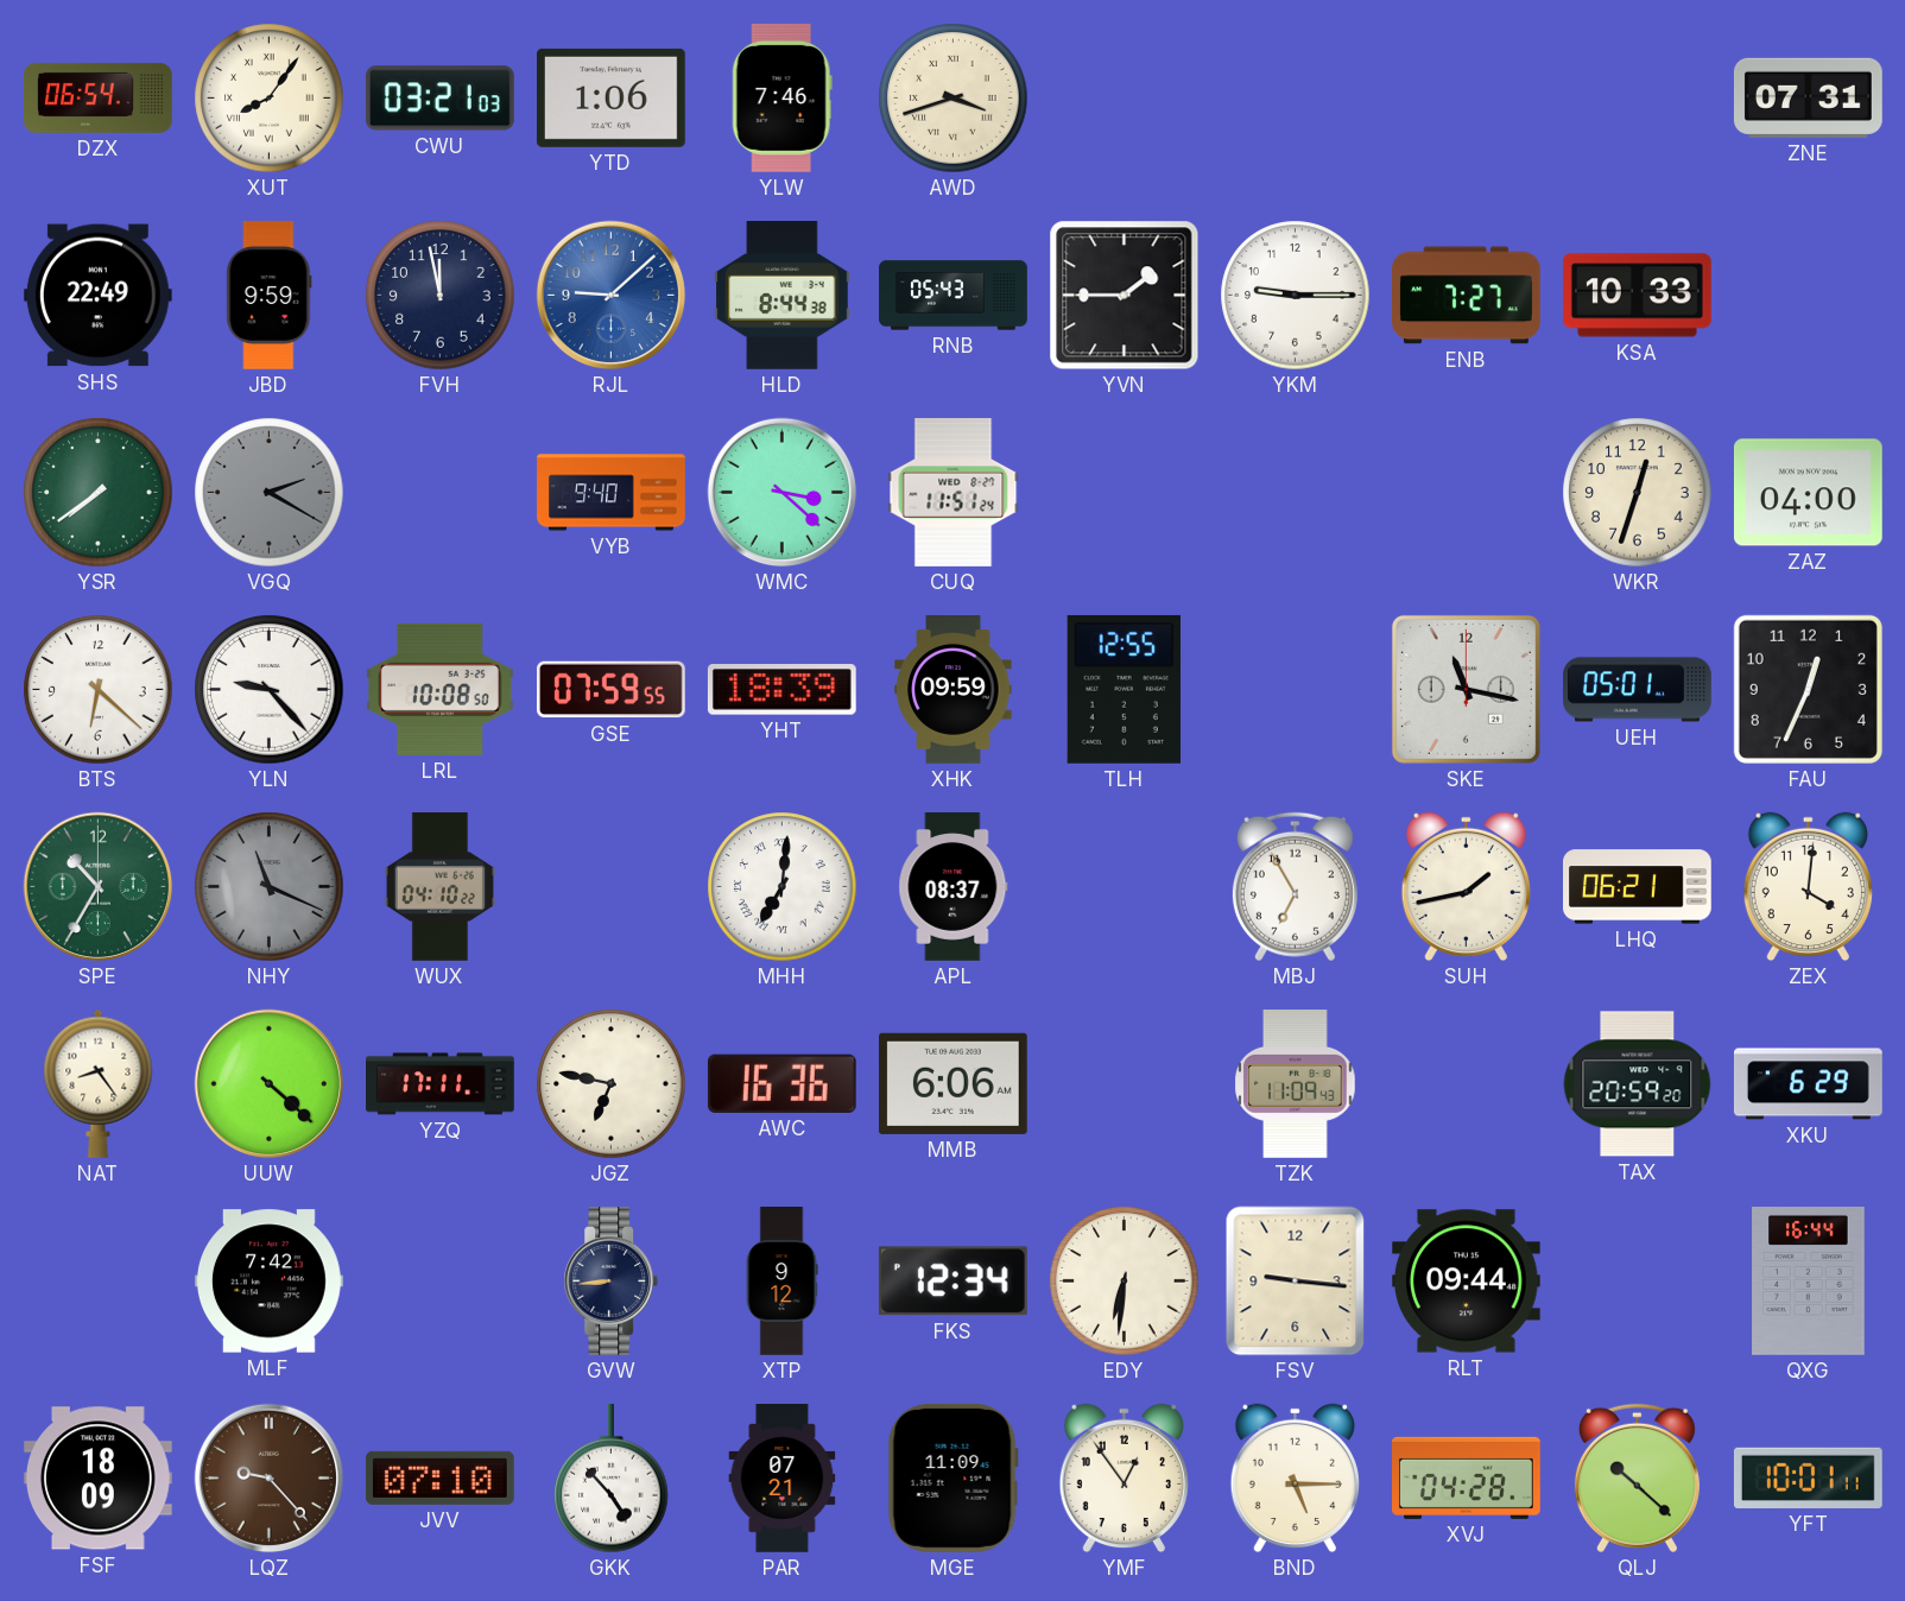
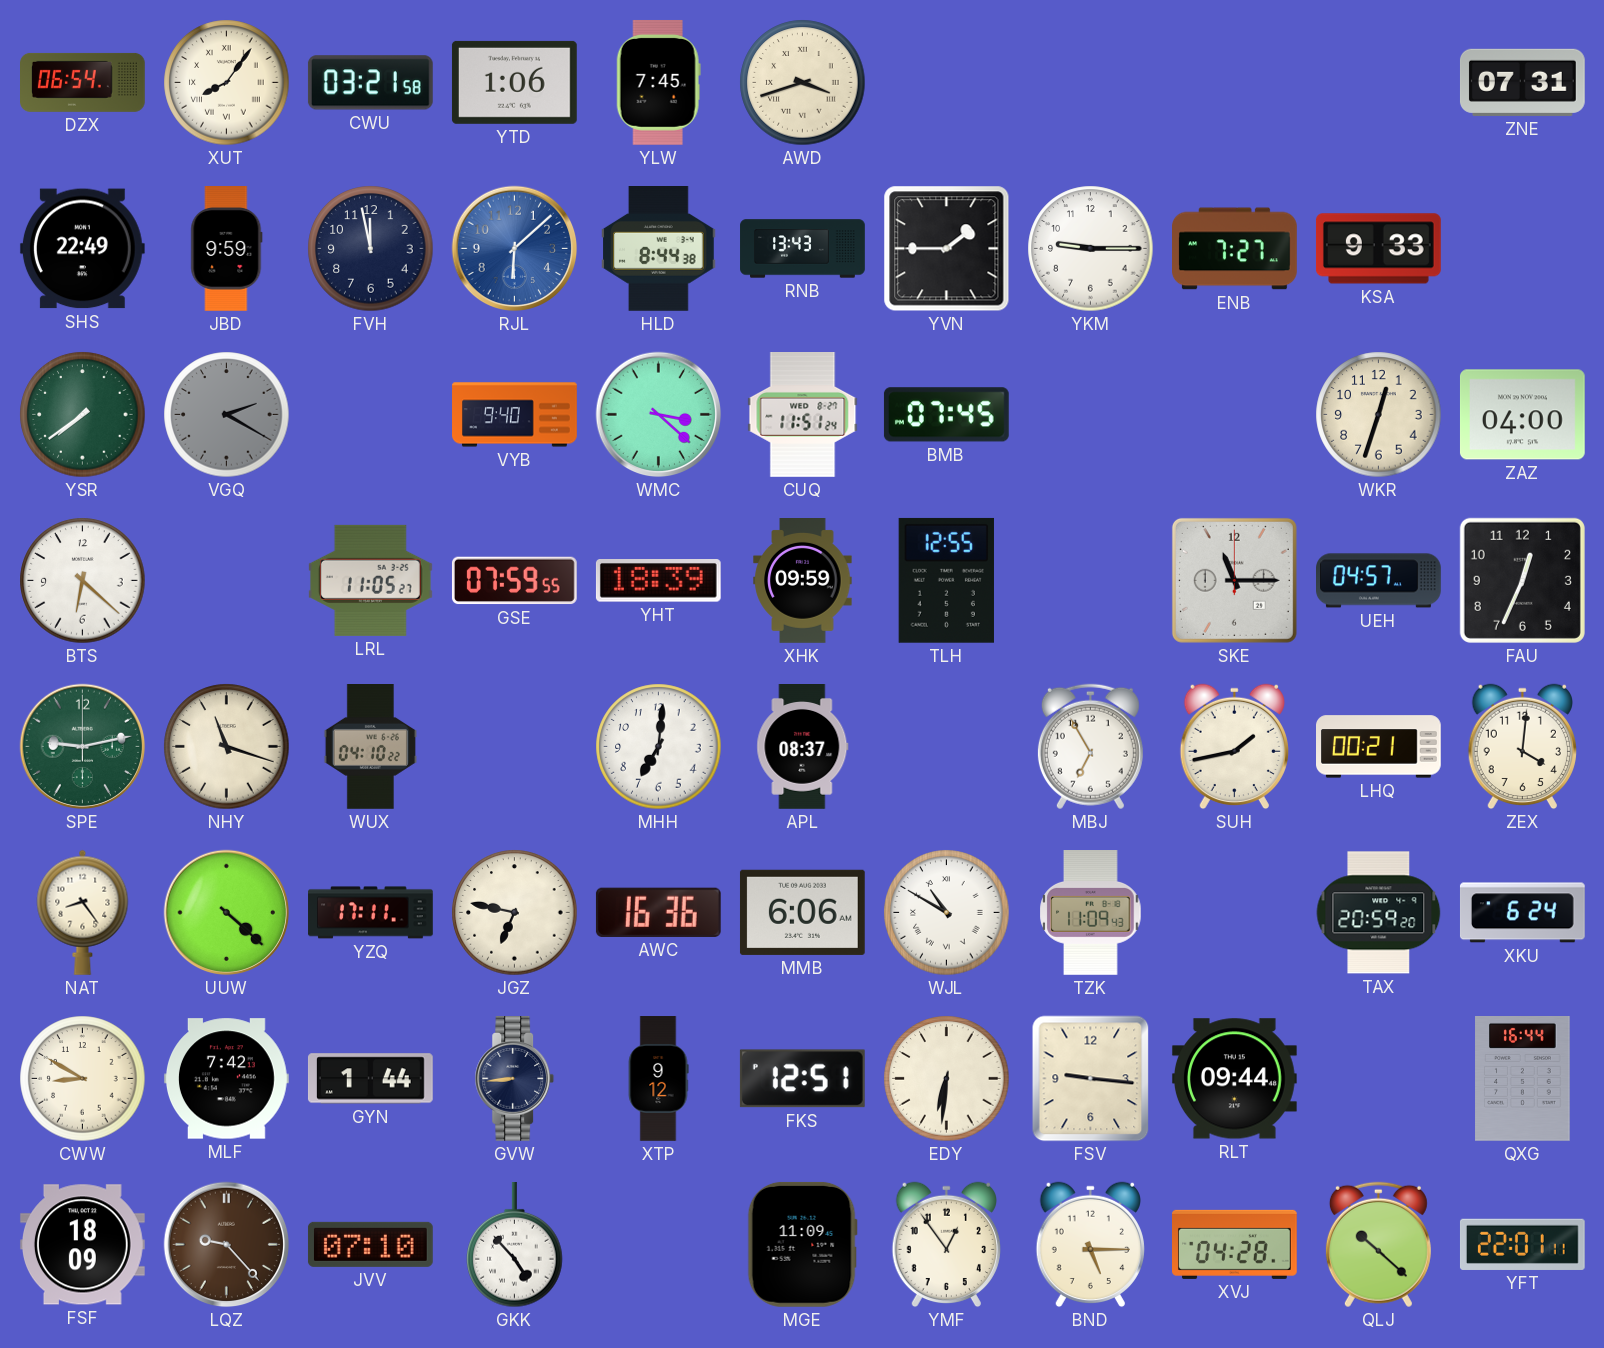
CWU: 03:21:03 -> 03:21:58
YLW: 7:46 -> 7:45
RJL: 9:08 -> 6:08
RNB: 05:43 -> 13:43
KSA: 10:33 -> 9:33
BMB: none -> 07:45
YLN: 9:23 -> none
LRL: 10:08 -> 11:05
SKE: 11:17 -> 11:15
UEH: 05:01 -> 04:57
SPE: 10:35 -> 9:13
NHY: 11:19 -> 11:18
NHY dial: grey -> cream
MHH numerals: Roman -> Arabic
LHQ: 06:21 -> 00:21
WJL: none -> 10:50
XKU: 6:29 -> 6:24
CWW: none -> 8:50
GYN: none -> 1:44
FKS: 12:34 -> 12:51
PAR: 07:21 -> none
YFT: 10:01 -> 22:01
